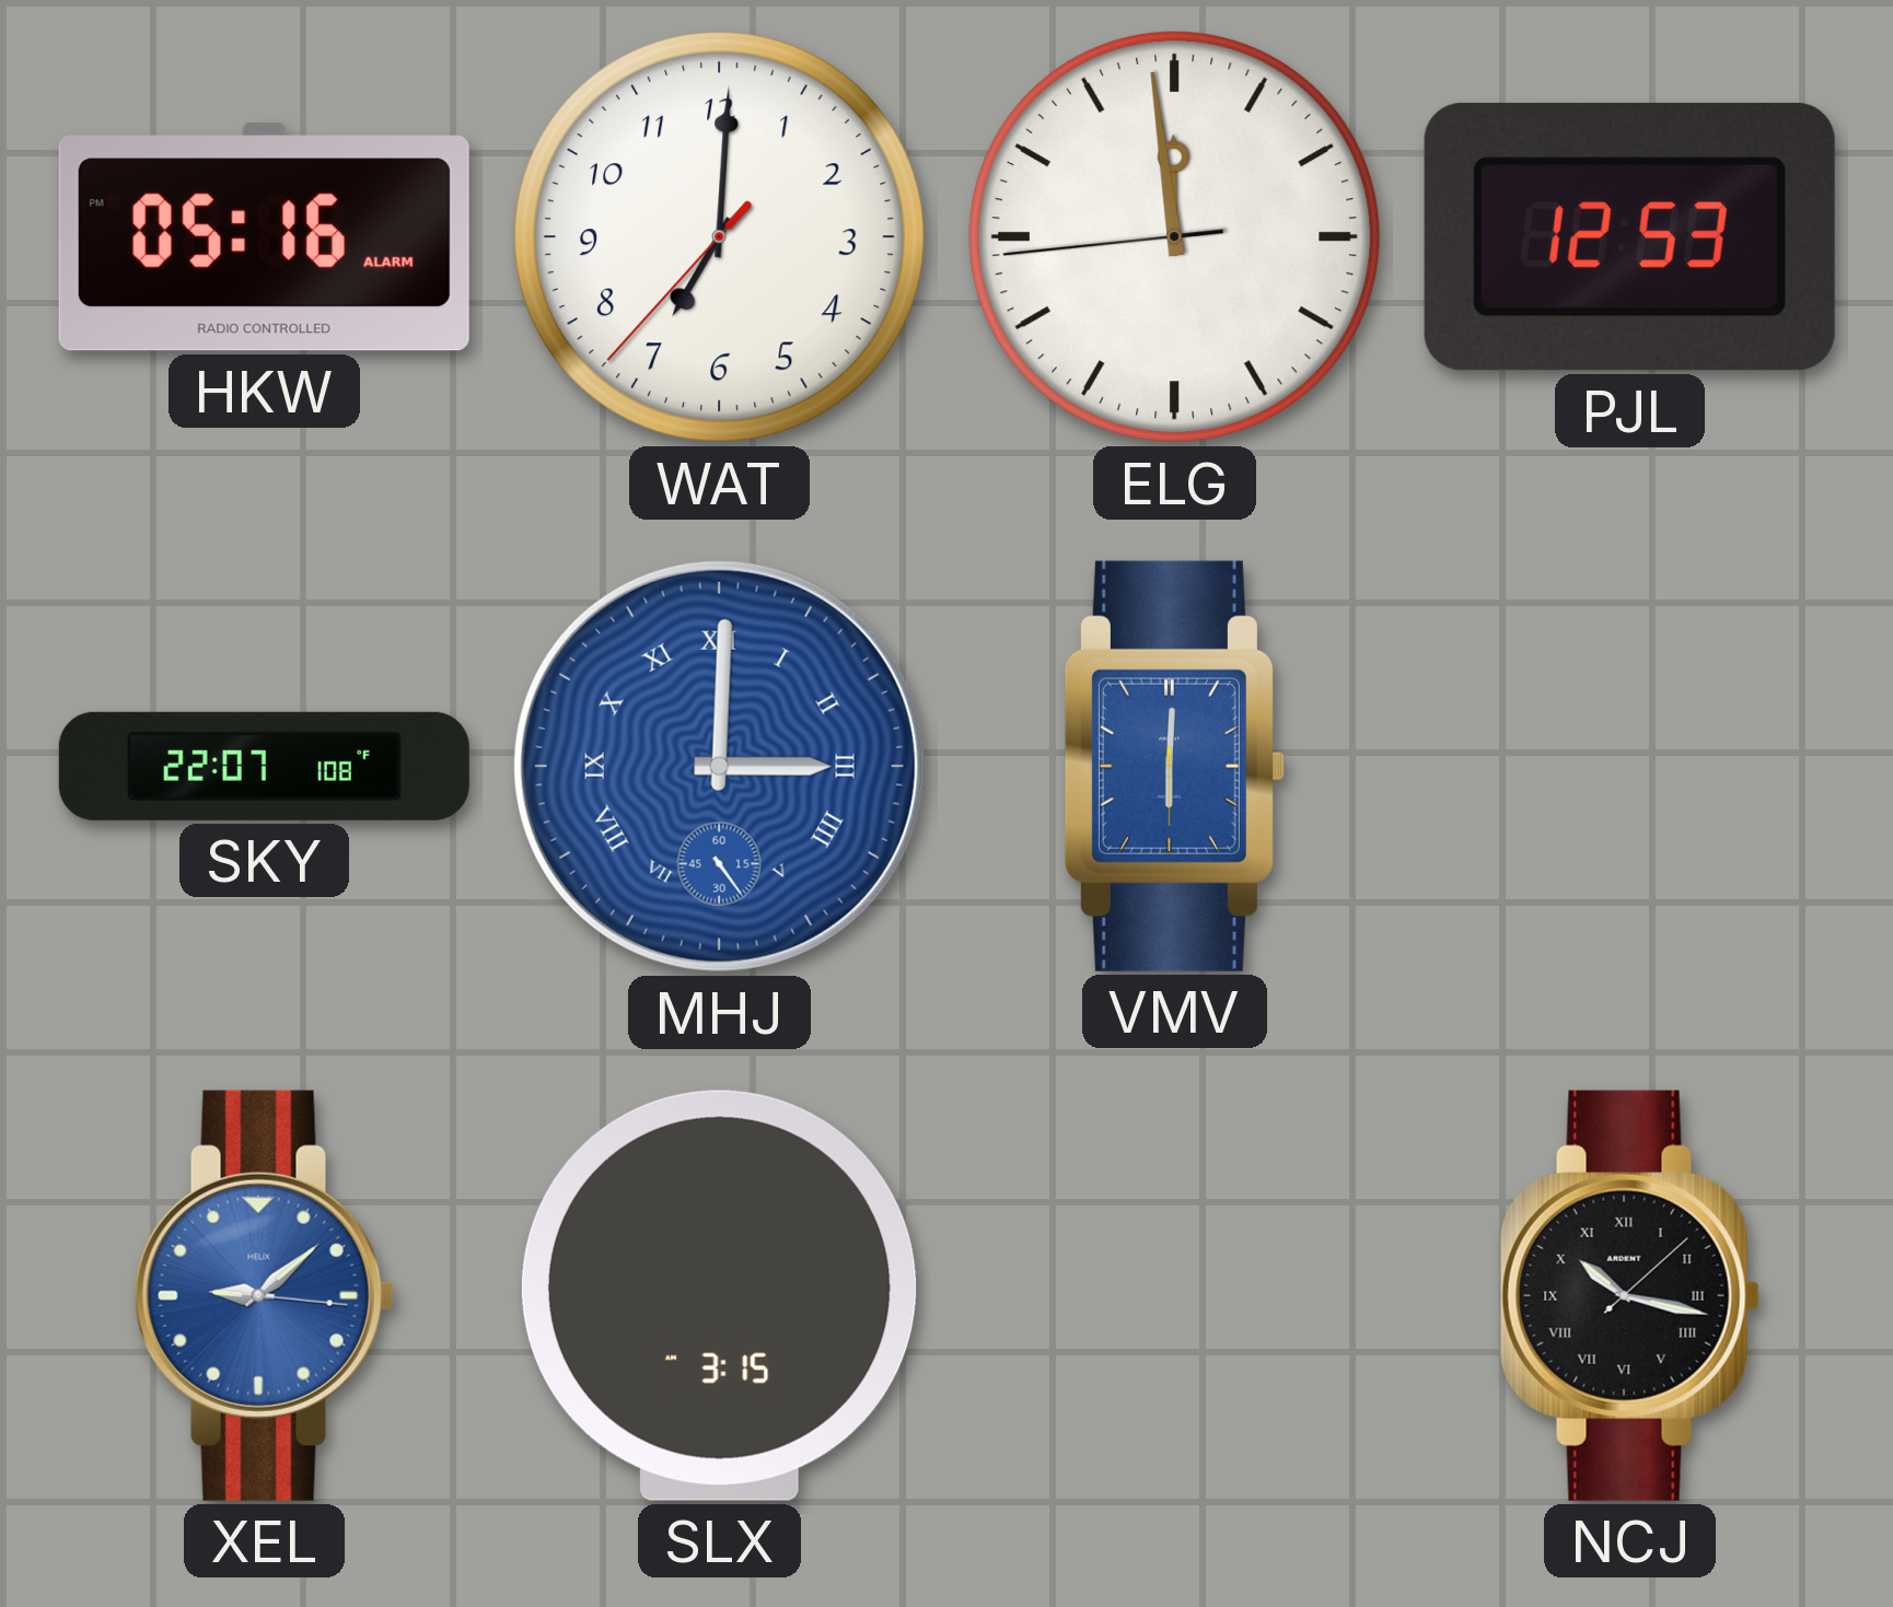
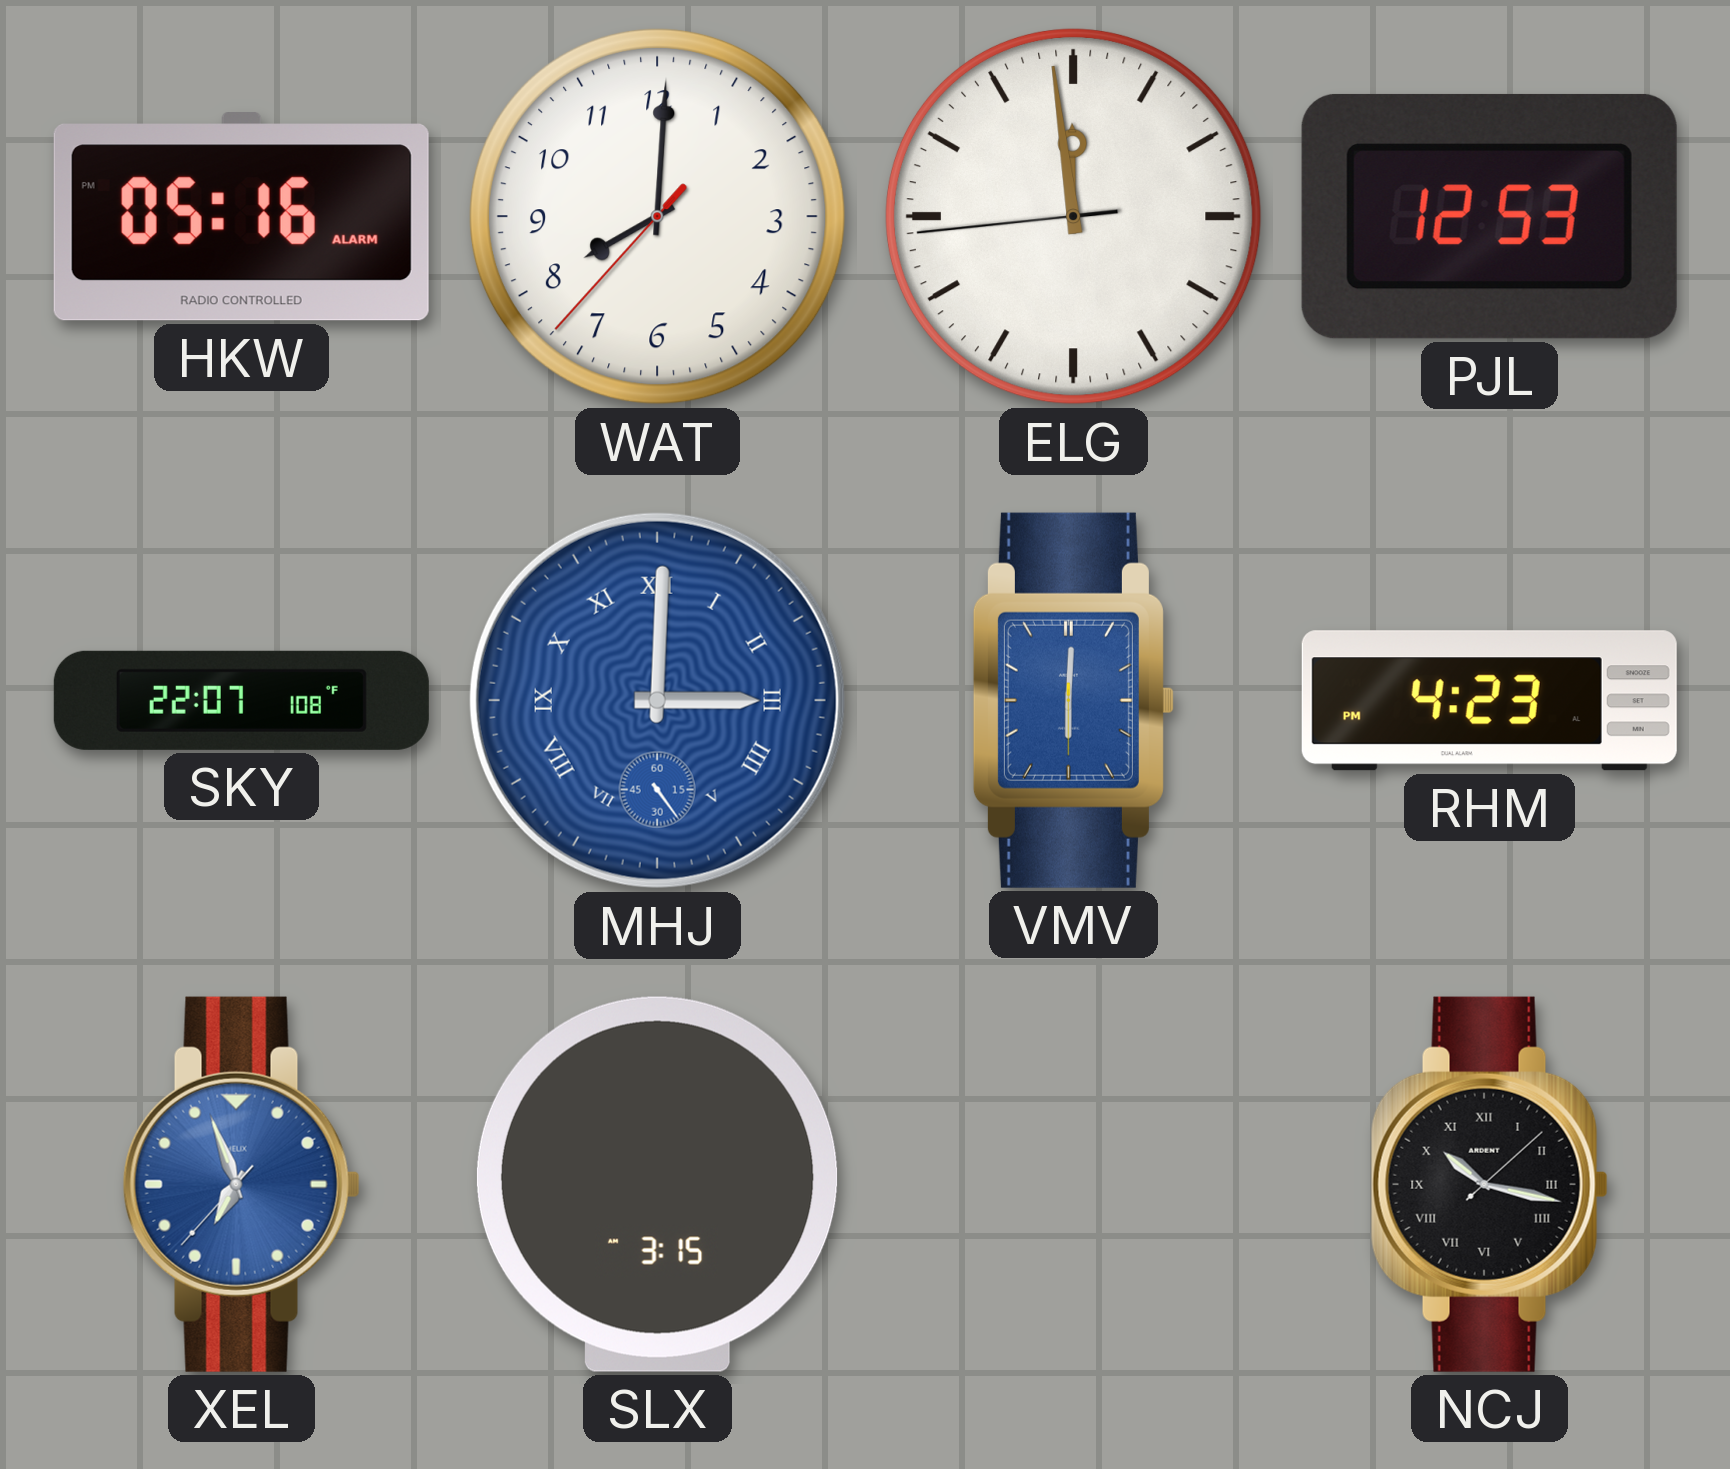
WAT: 7:00 -> 8:00
RHM: none -> 4:23
XEL: 9:08 -> 6:56
